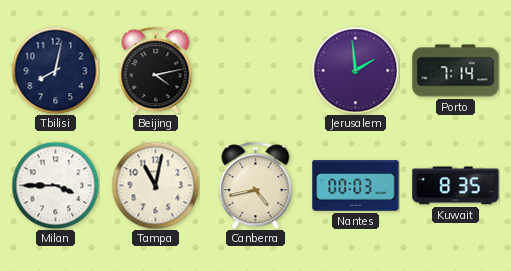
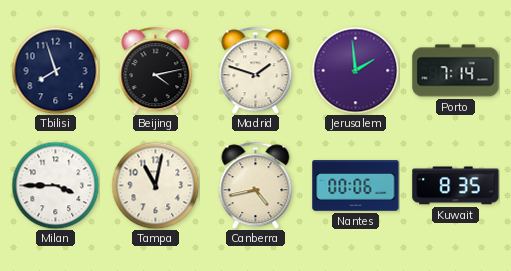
Tbilisi: 8:02 -> 7:57
Madrid: none -> 1:48
Nantes: 00:03 -> 00:06
